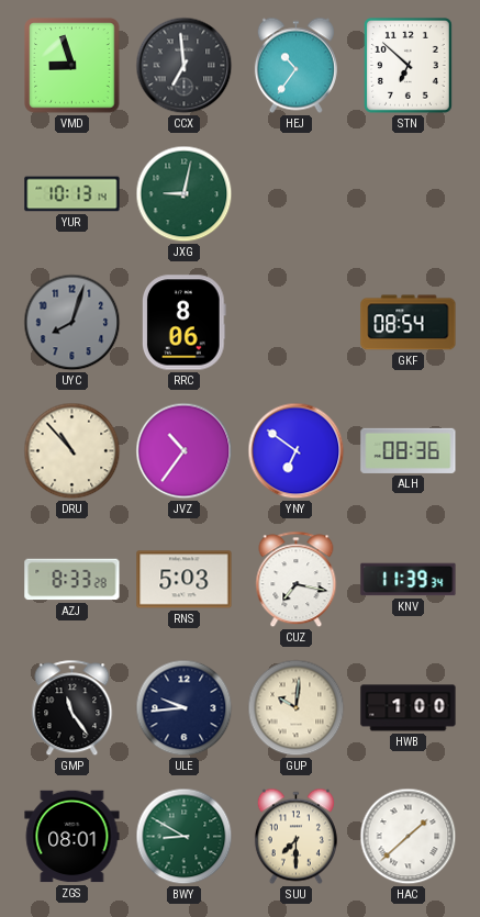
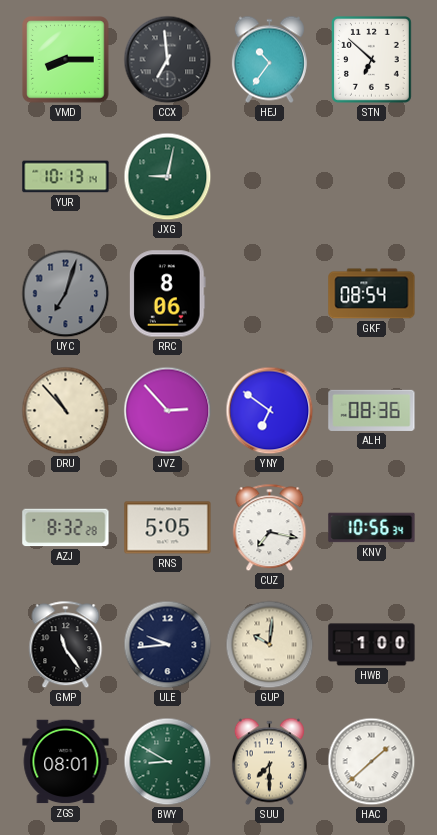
VMD: 8:57 -> 8:15
UYC: 8:03 -> 7:03
JVZ: 10:36 -> 2:53
AZJ: 8:33 -> 8:32
RNS: 5:03 -> 5:05
KNV: 11:39 -> 10:56
